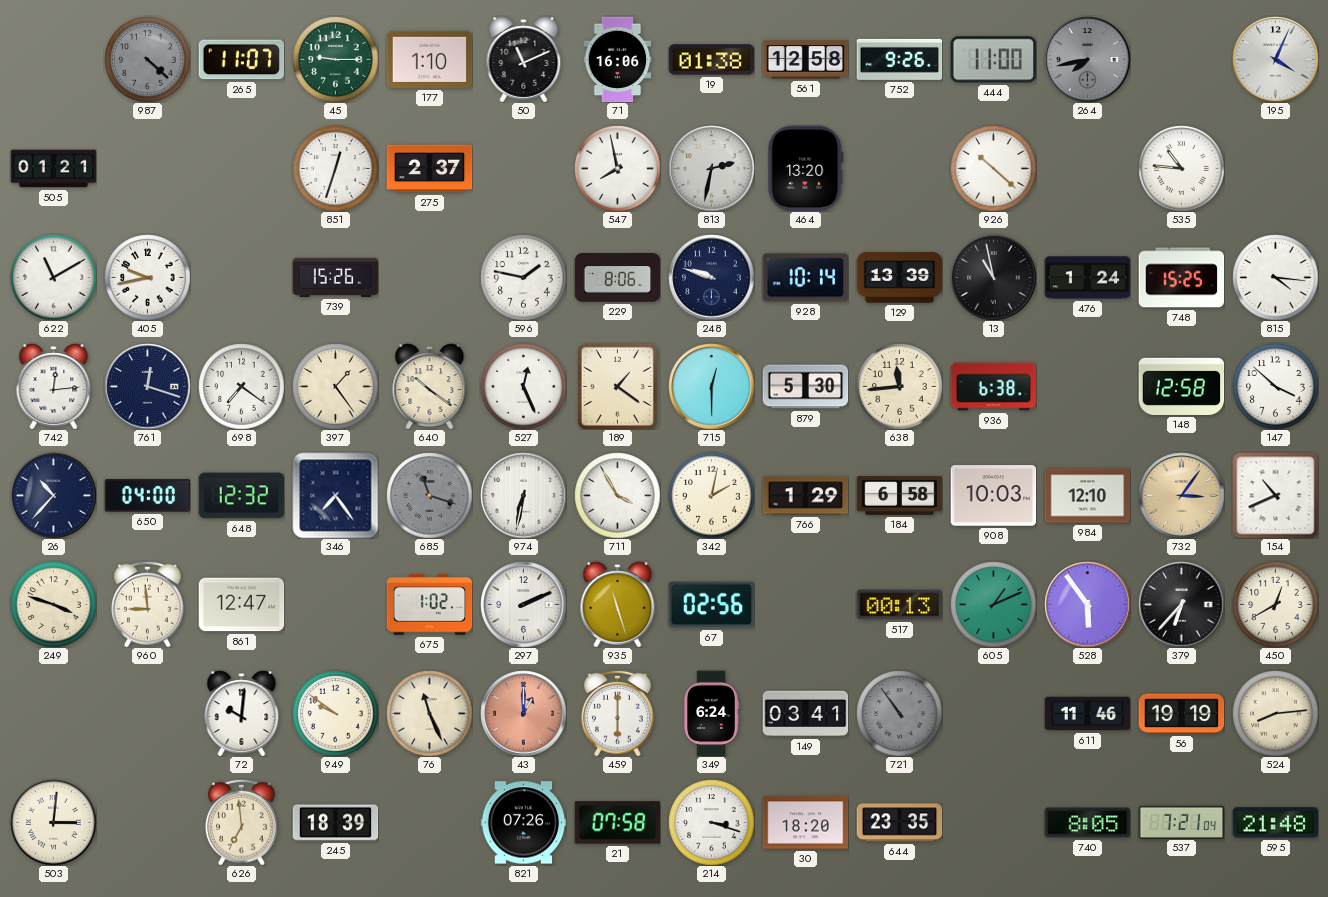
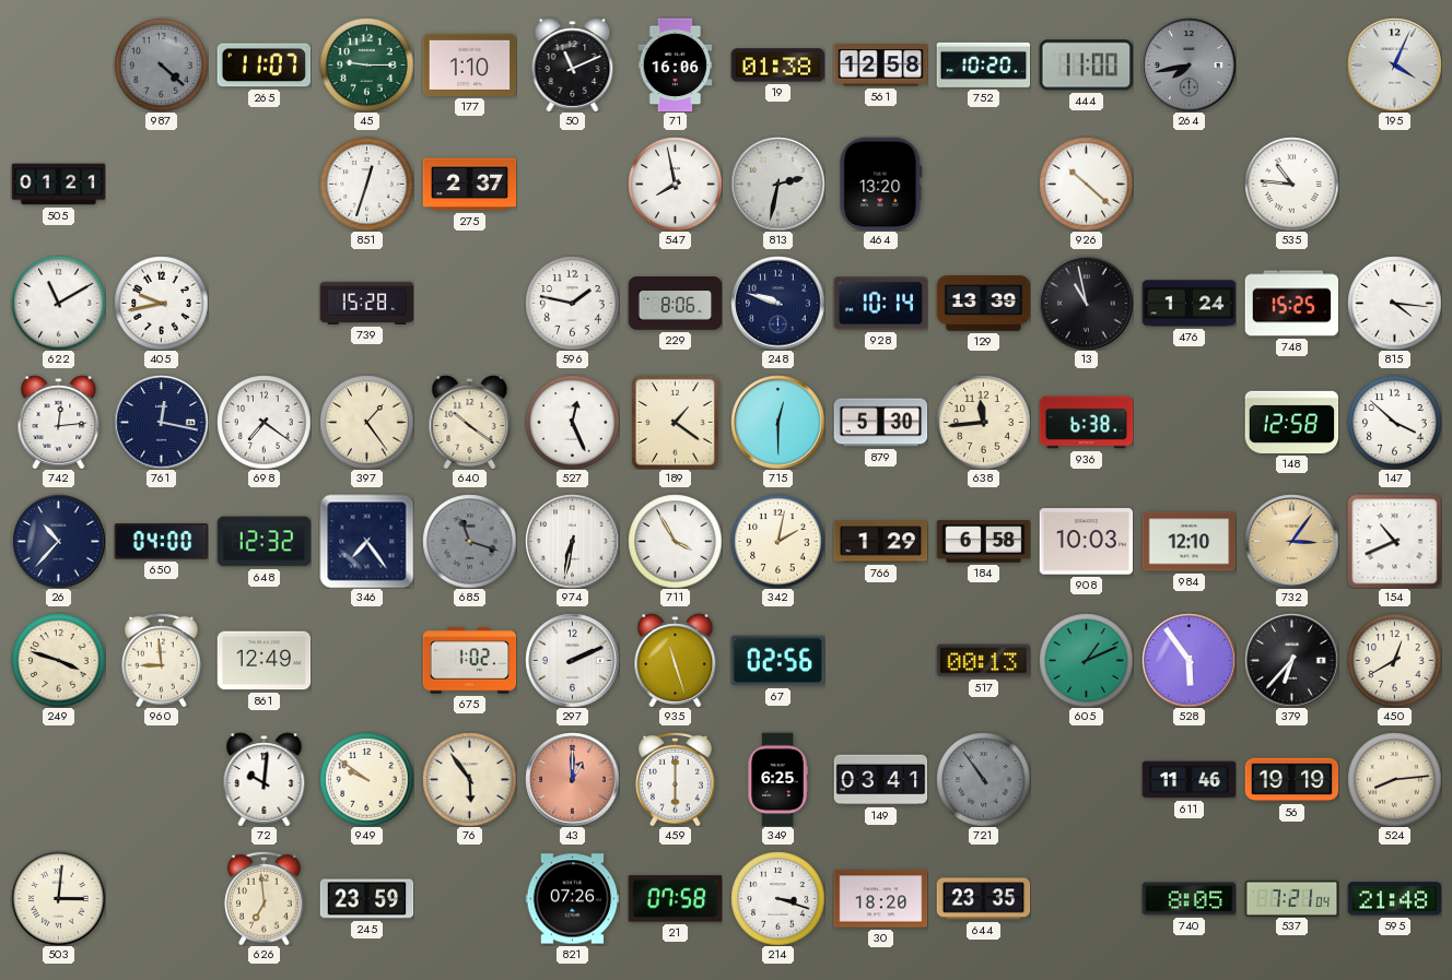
752: 9:26 -> 10:20
739: 15:26 -> 15:28
761: 12:18 -> 12:17
861: 12:47 -> 12:49
76: 11:26 -> 5:54
349: 6:24 -> 6:25
245: 18:39 -> 23:59
